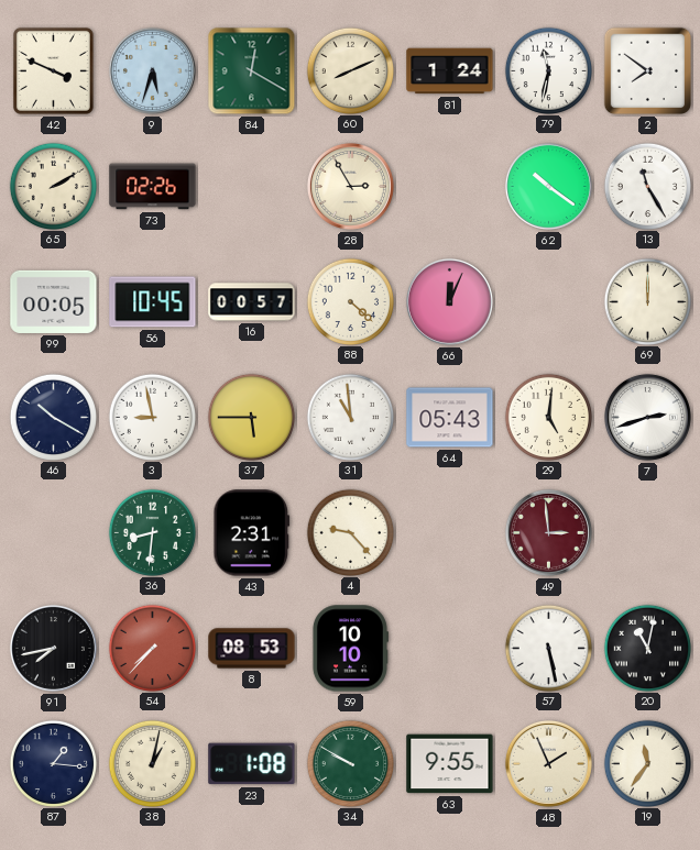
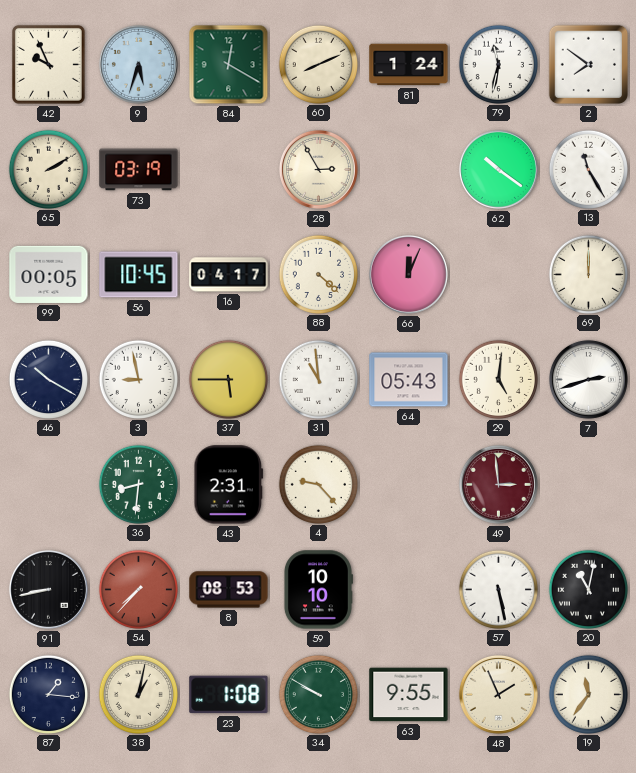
42: 3:49 -> 9:56
73: 02:26 -> 03:19
16: 00:57 -> 04:17
91: 7:43 -> 8:43
